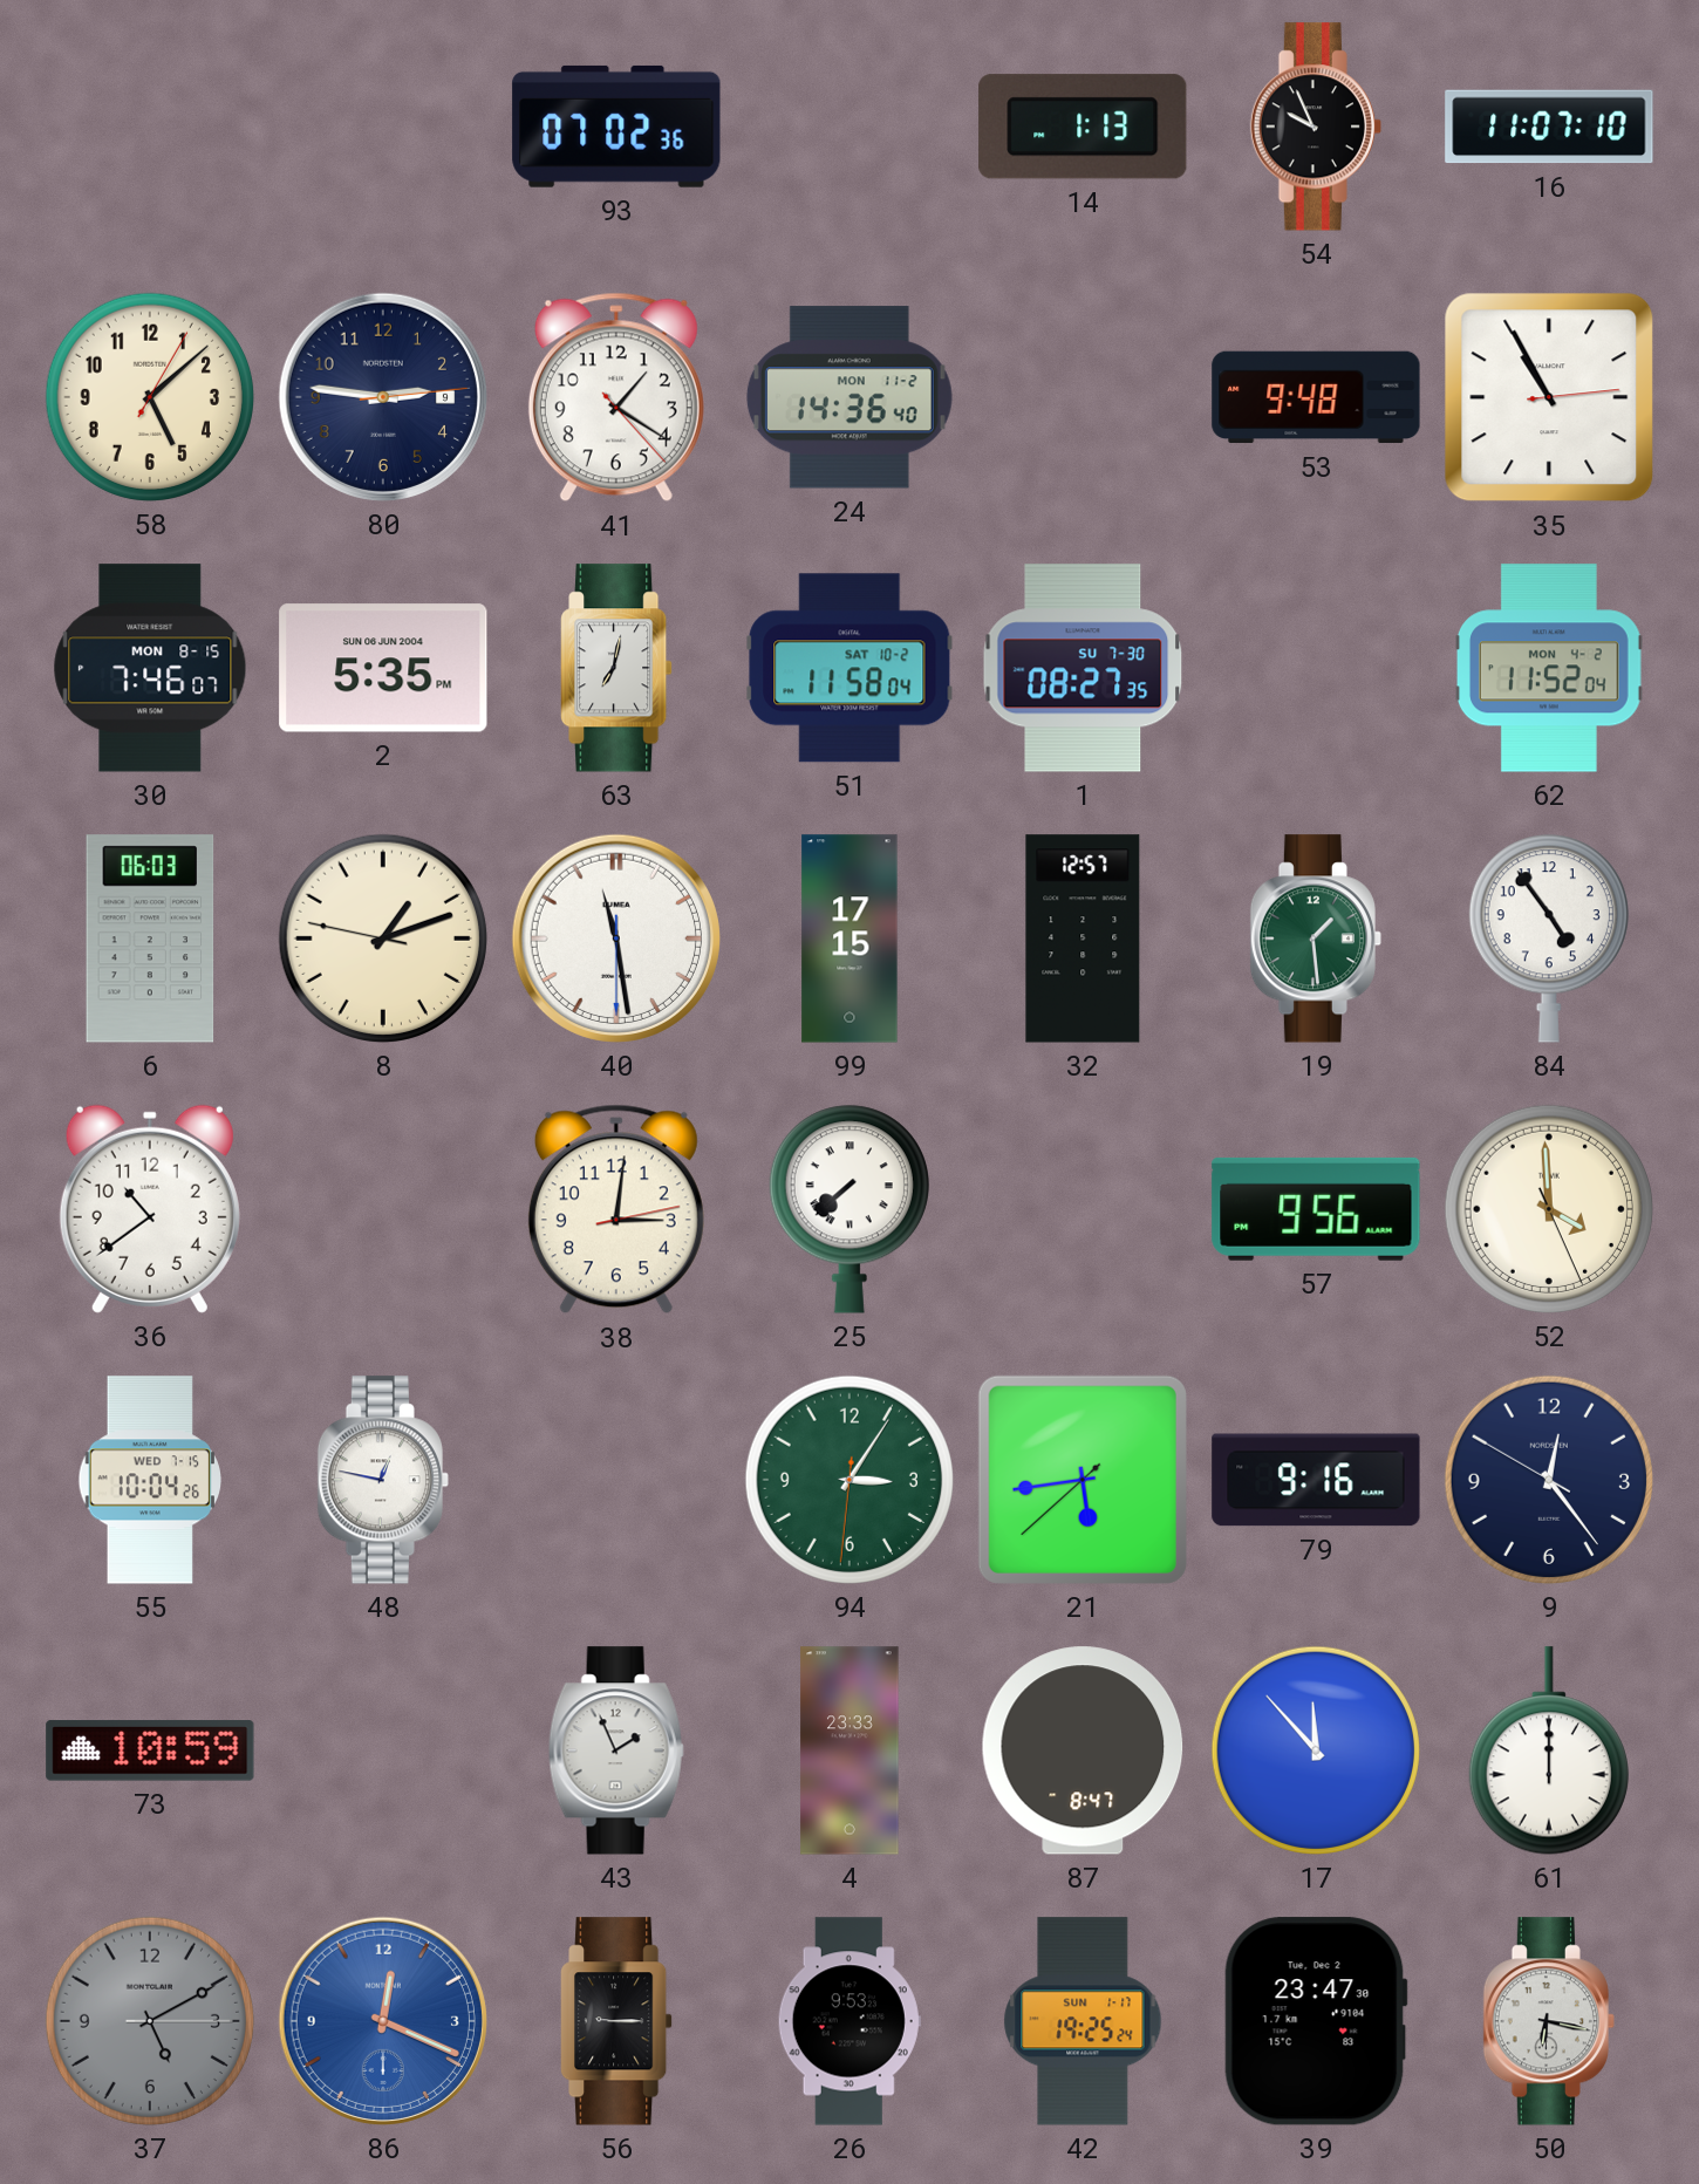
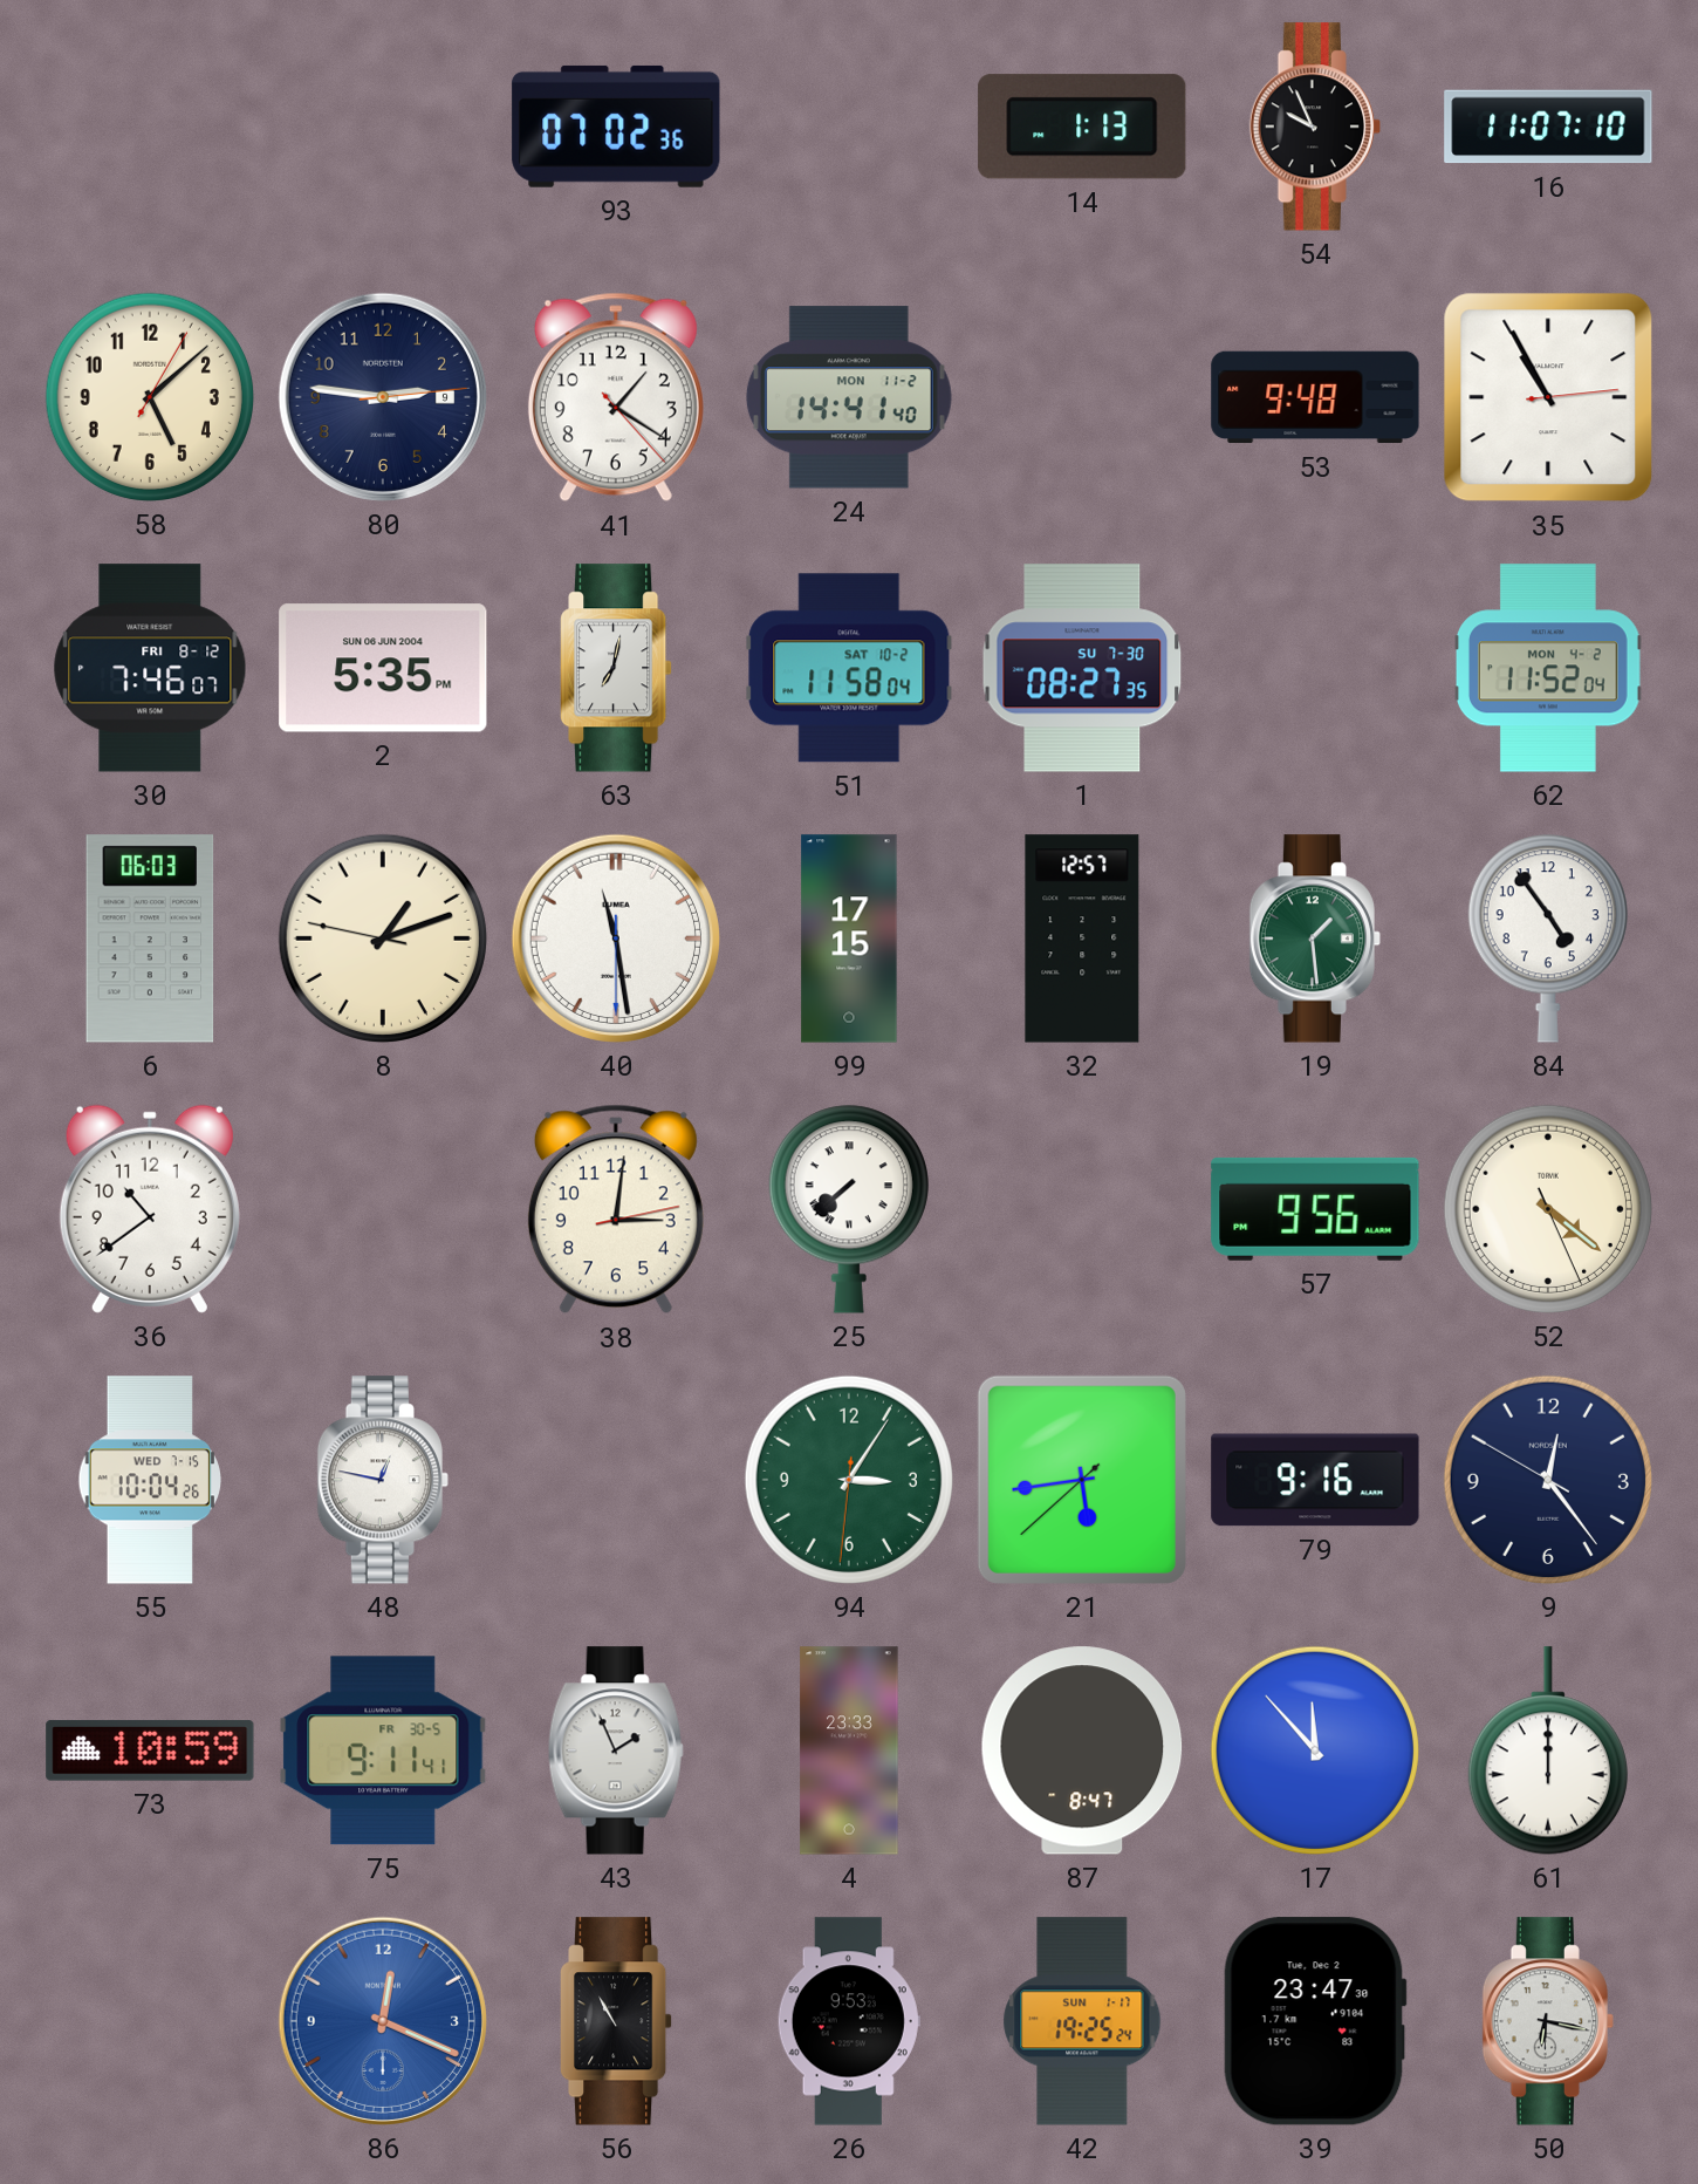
24: 14:36 -> 14:41
30 date: MON 8-15 -> FRI 8-12
52: 3:59 -> 4:21
75: none -> 9:11
37: 5:10 -> none
56: 9:15 -> 10:55
